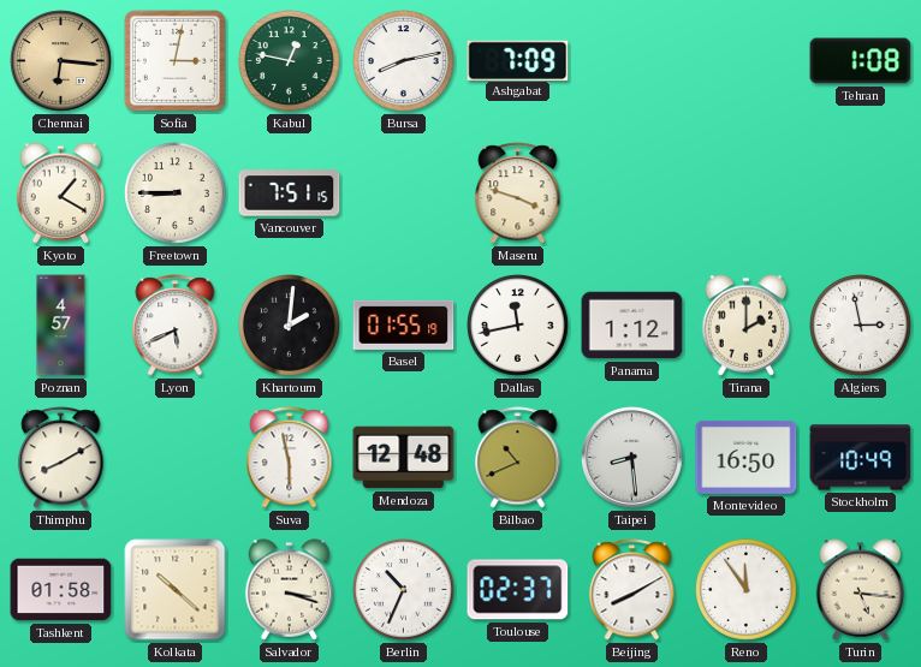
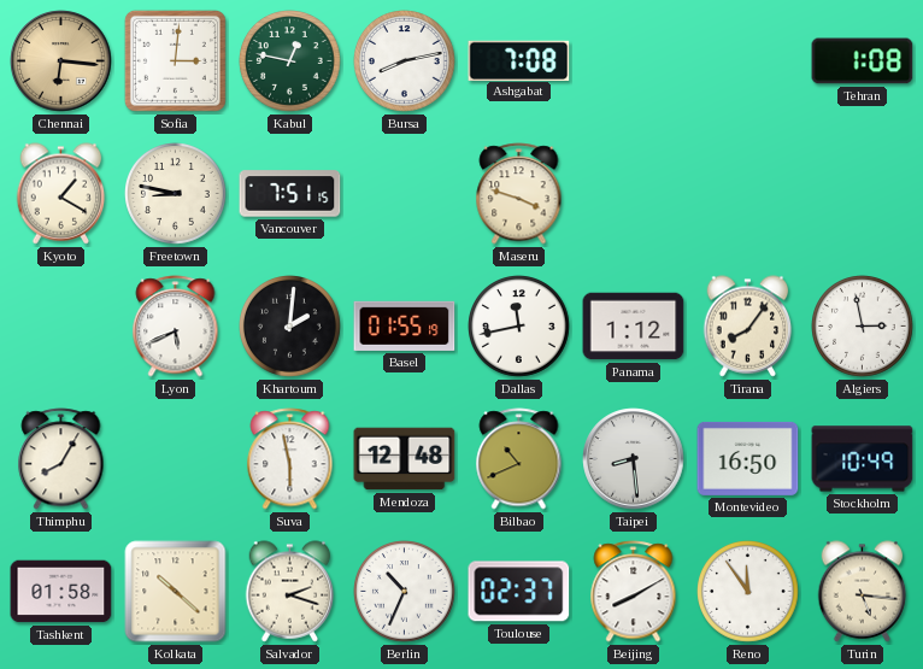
Sofia: 3:02 -> 3:01
Ashgabat: 7:09 -> 7:08
Freetown: 8:45 -> 8:47
Poznan: 4:57 -> none
Tirana: 2:00 -> 8:06
Thimphu: 8:10 -> 8:05
Salvador: 3:18 -> 2:18
